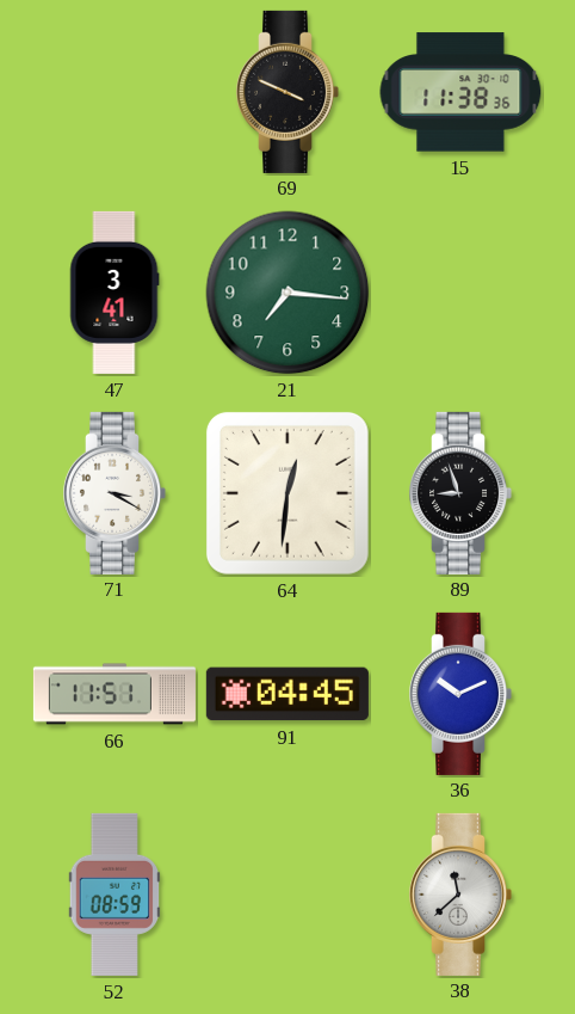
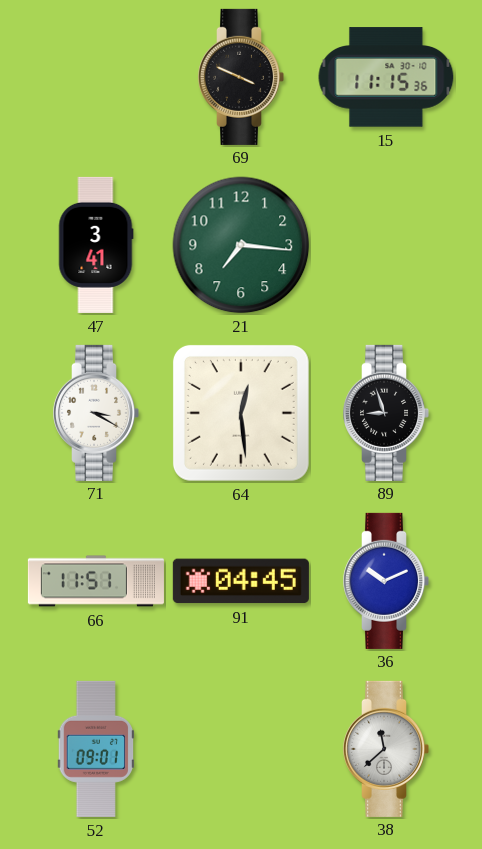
15: 11:38 -> 11:15
64: 12:31 -> 12:29
52: 08:59 -> 09:01
